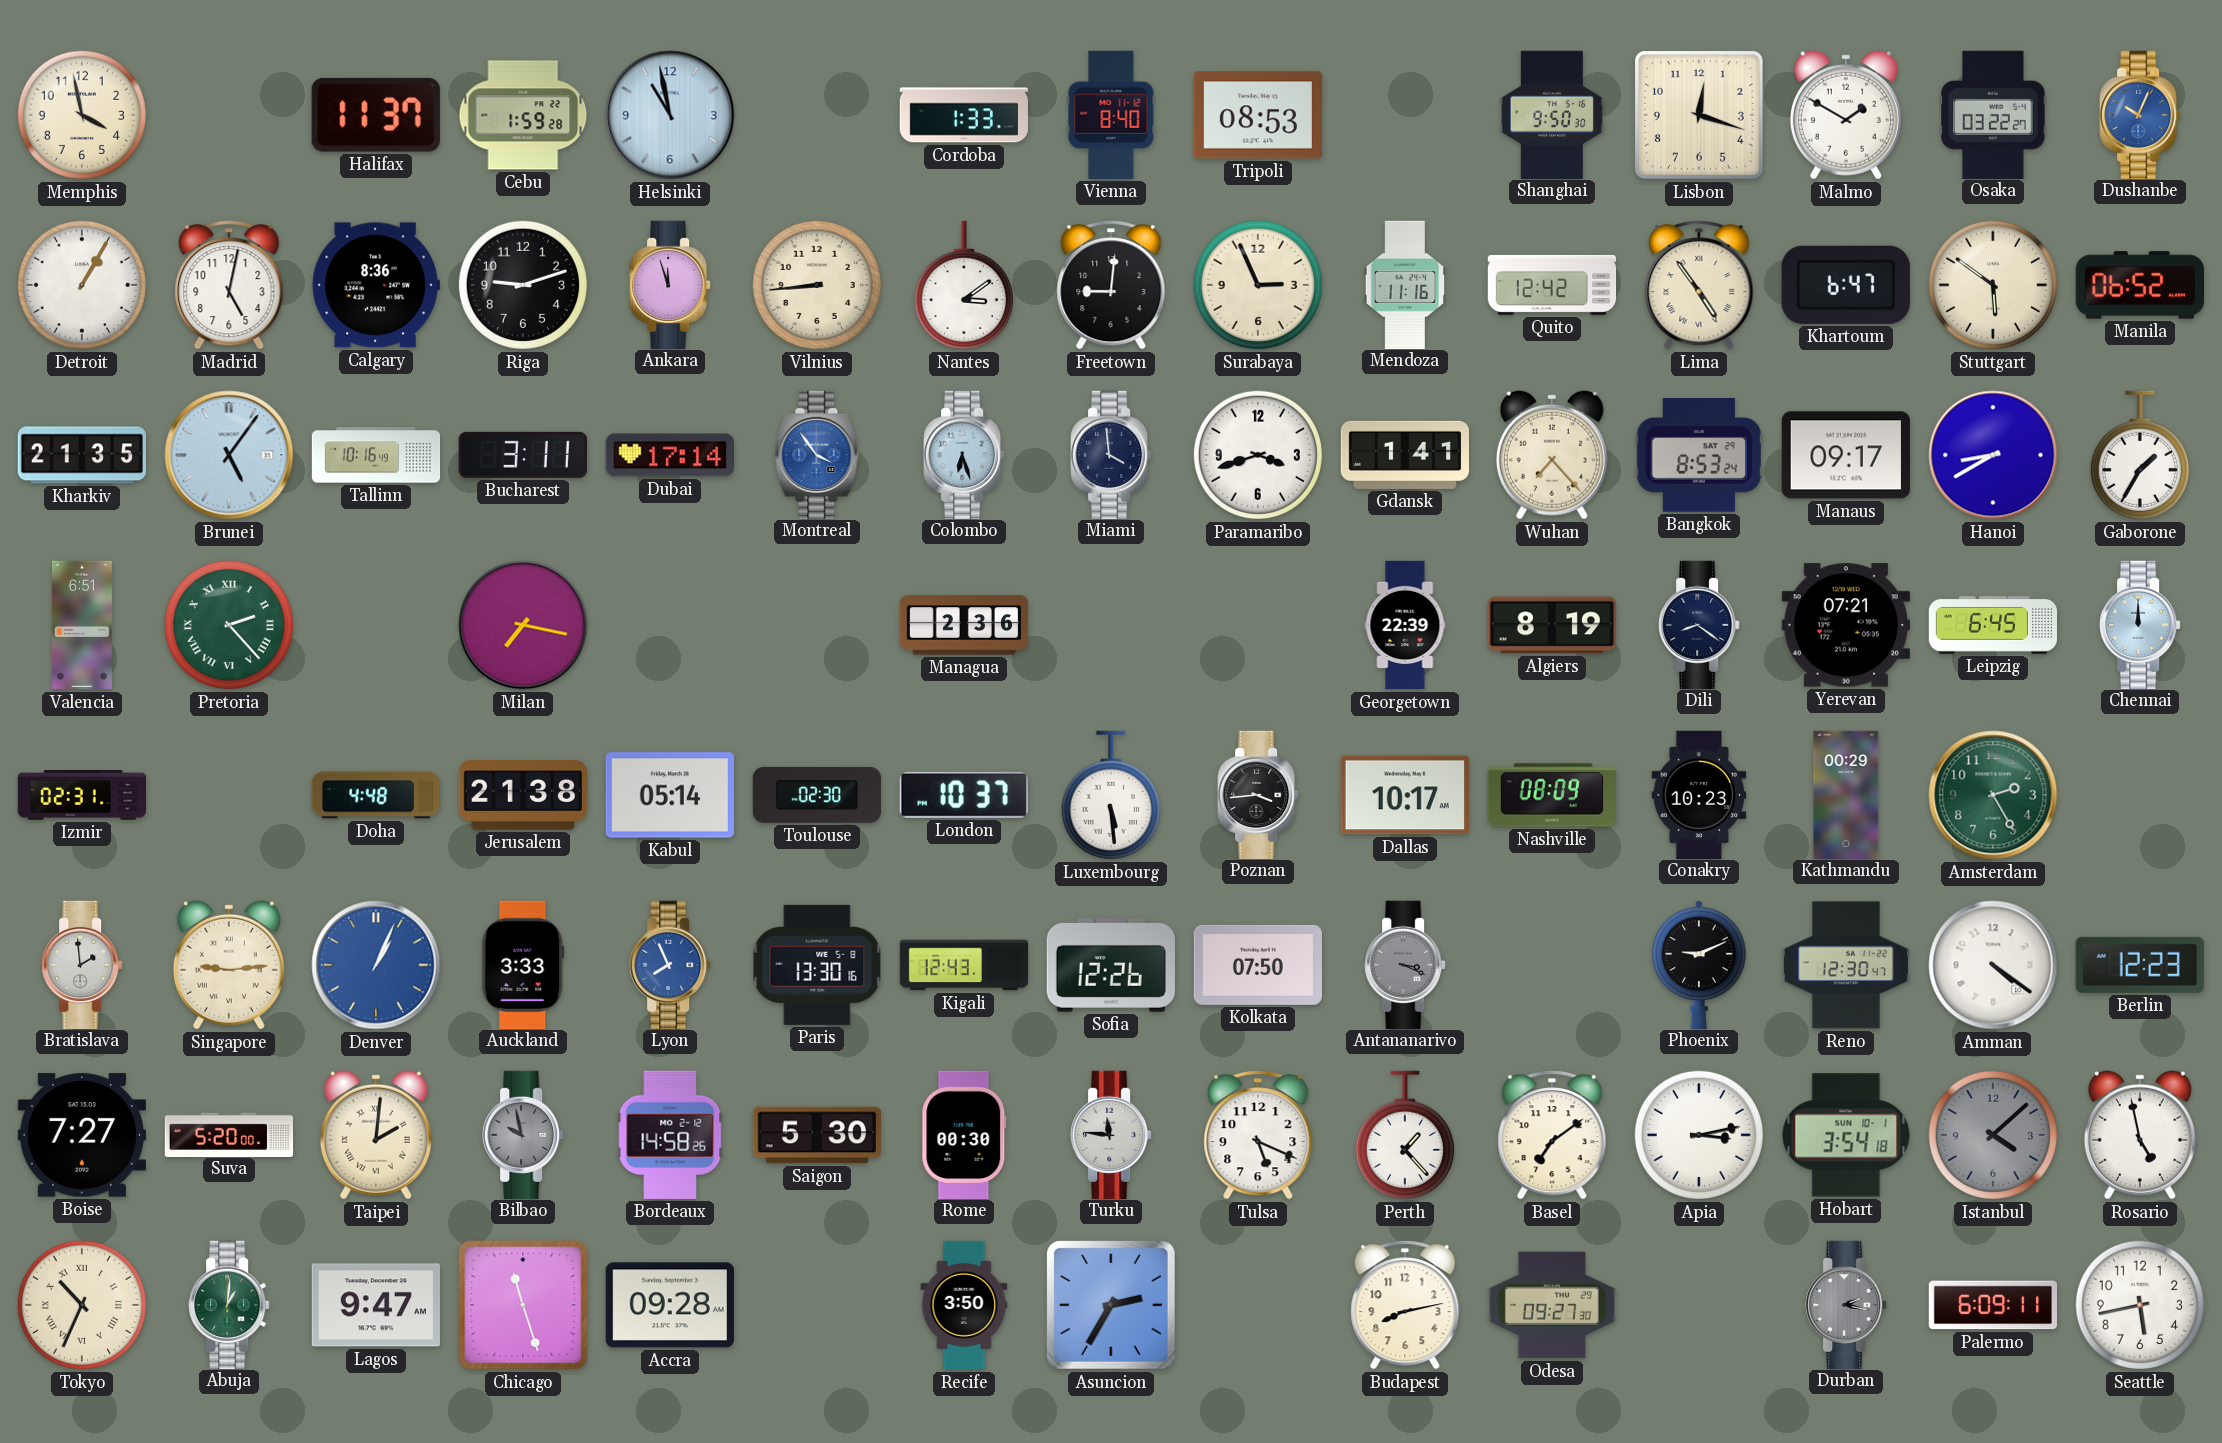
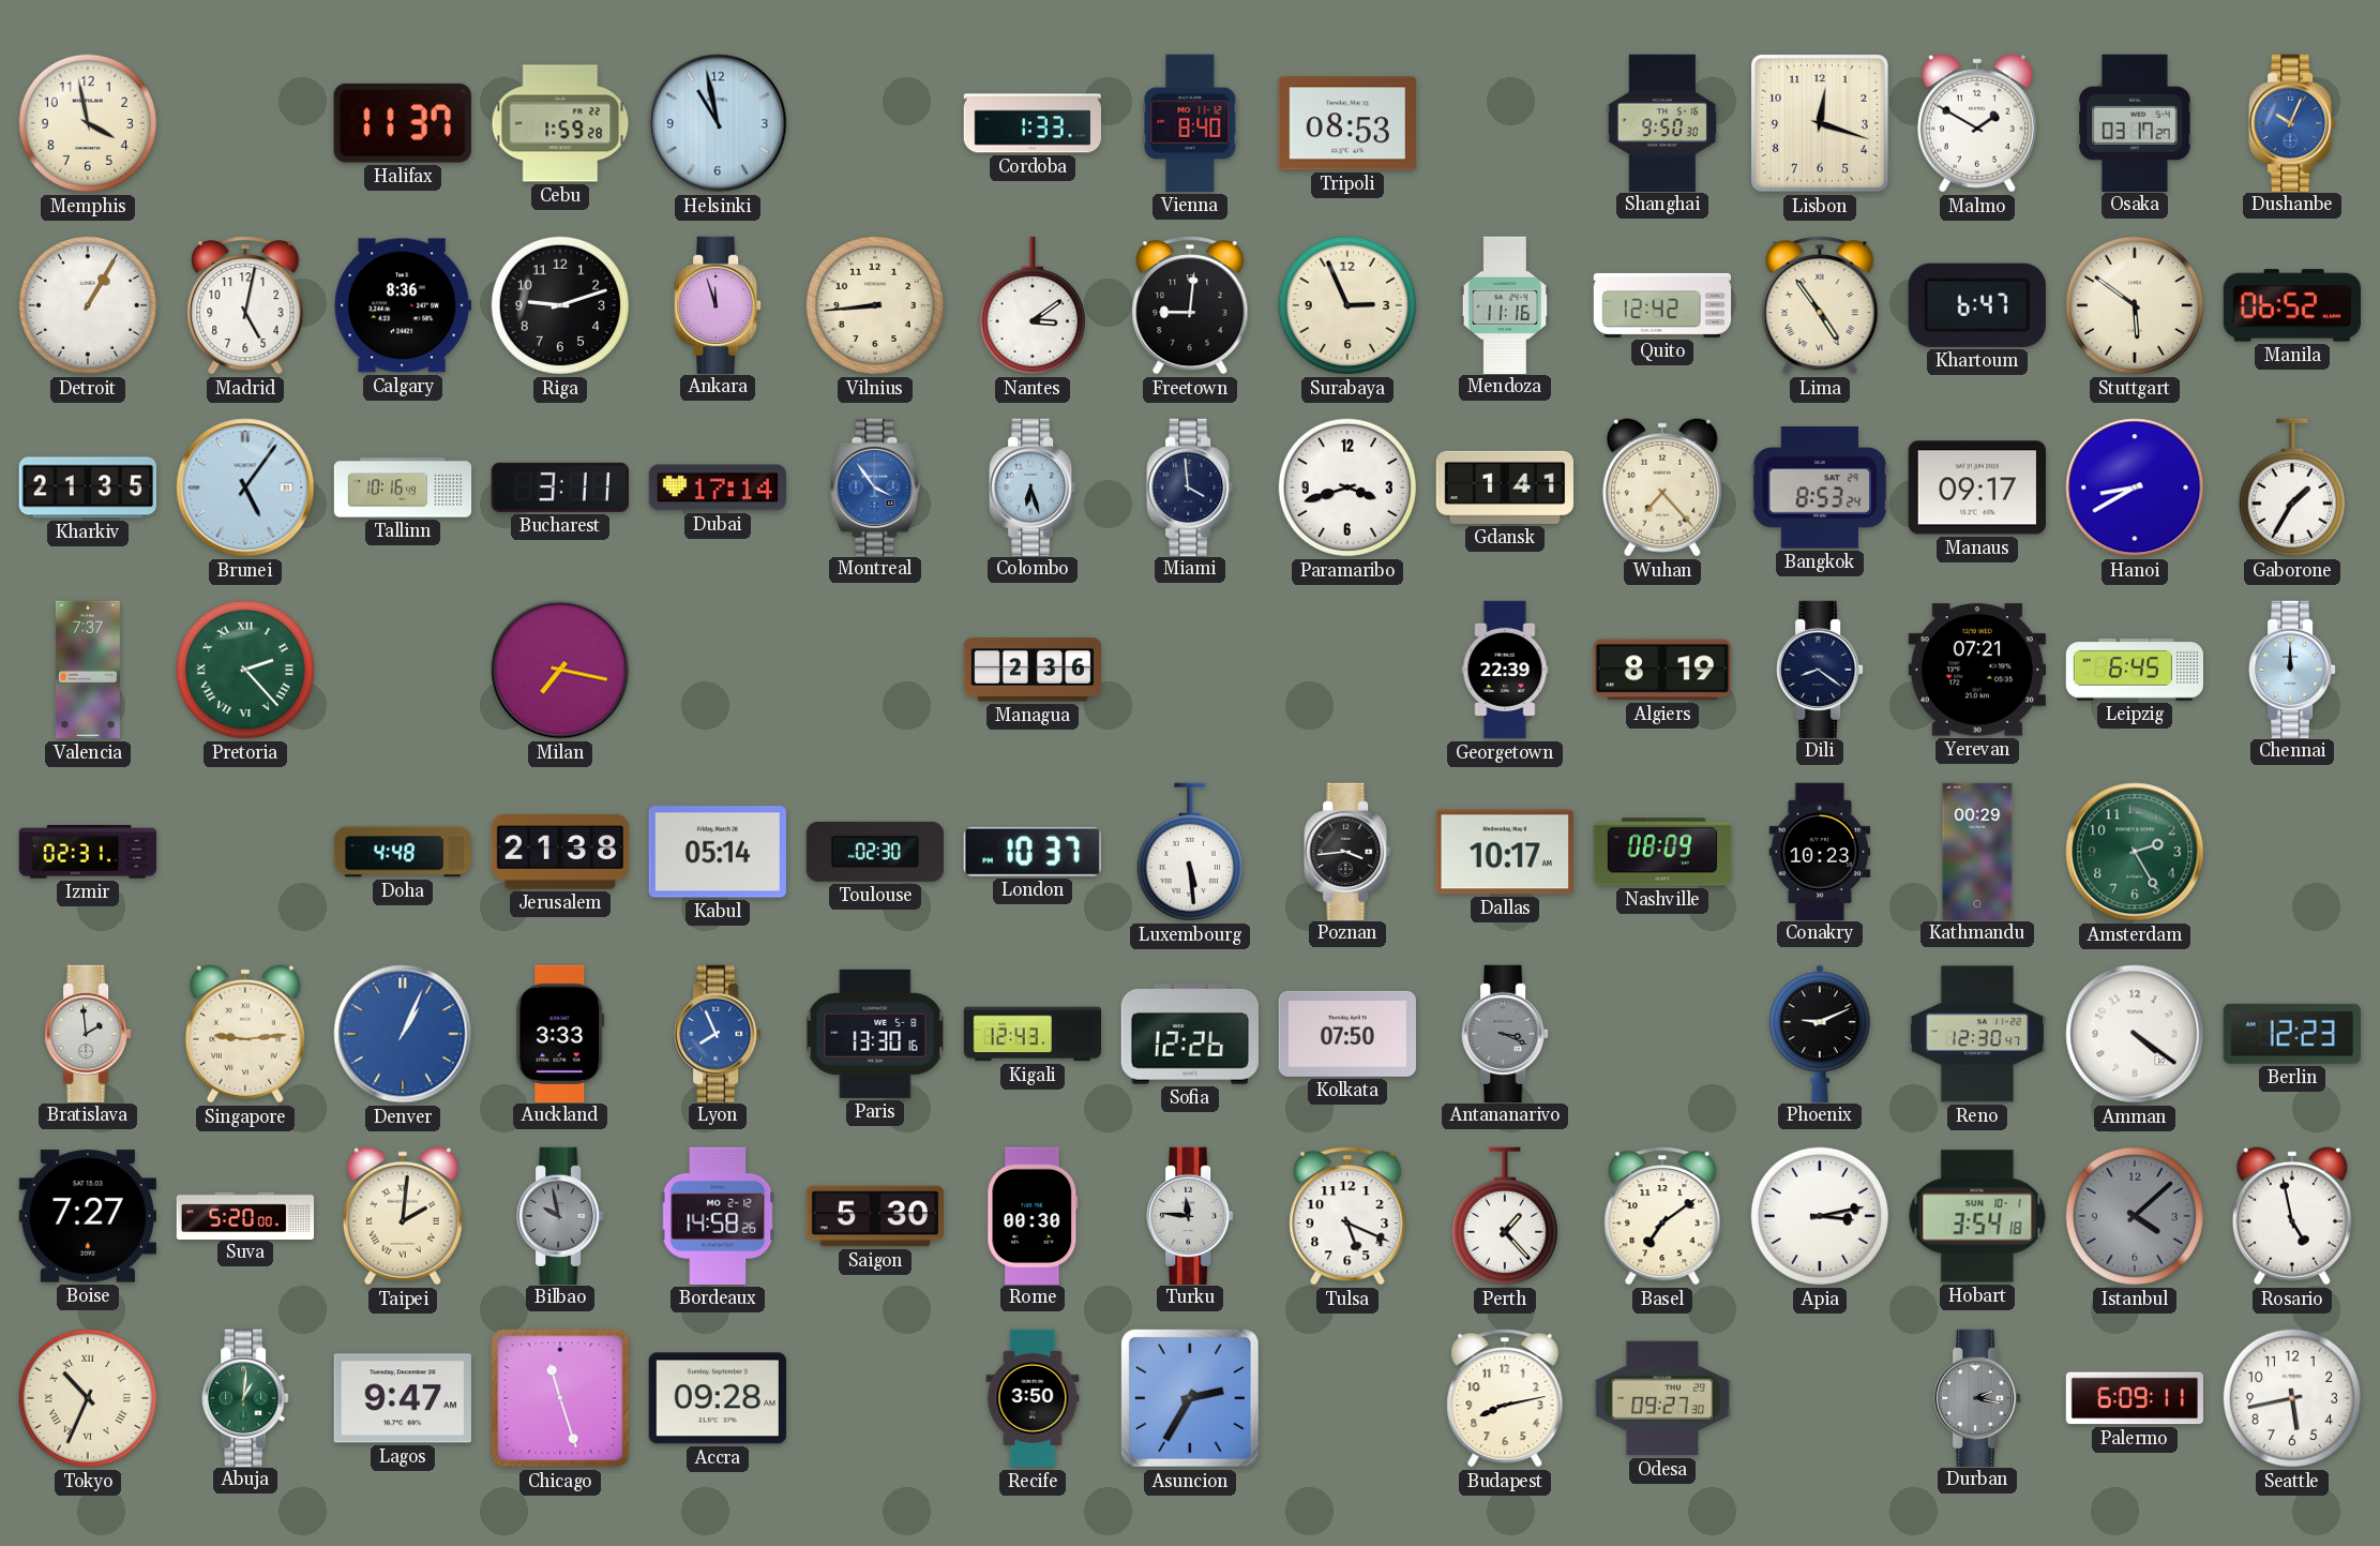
Osaka: 03:22 -> 03:17
Valencia: 6:51 -> 7:37
